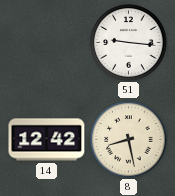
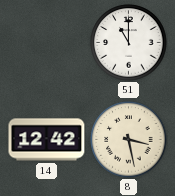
51: 9:16 -> 11:00
8: 8:28 -> 3:28
